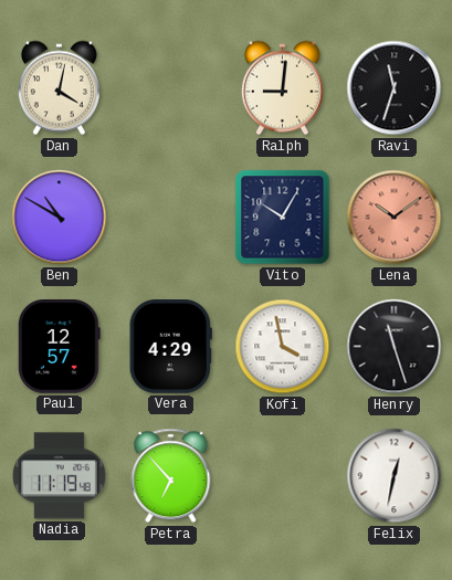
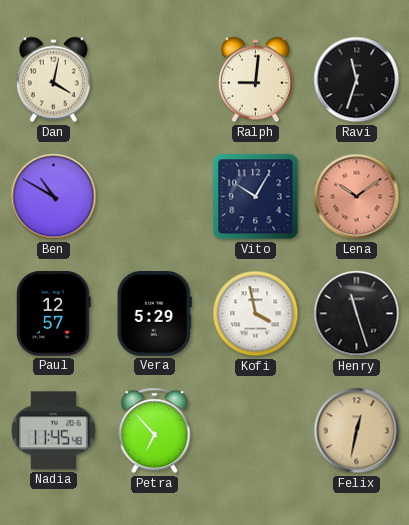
Vera: 4:29 -> 5:29
Nadia: 11:19 -> 11:45
Felix dial: white -> champagne
